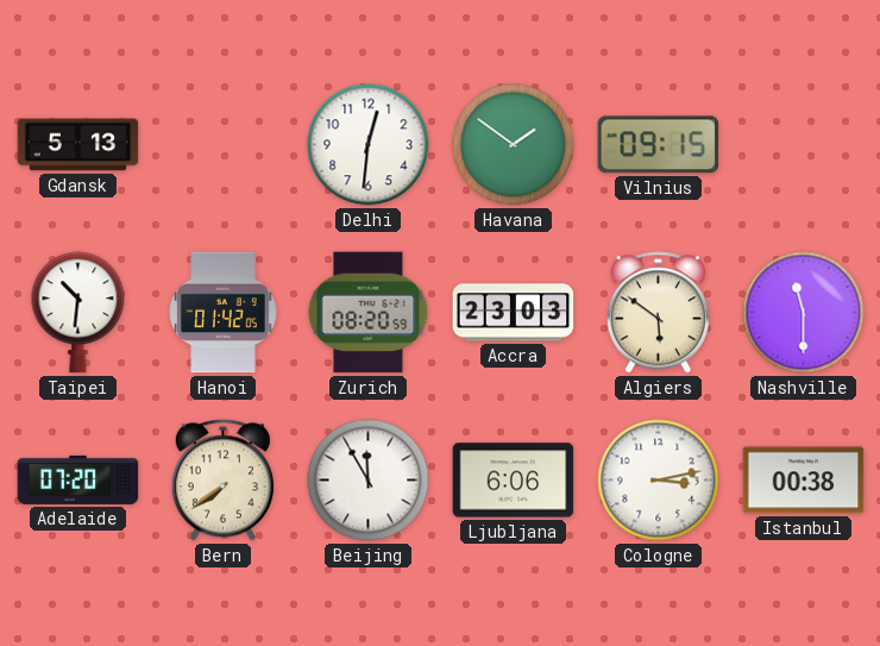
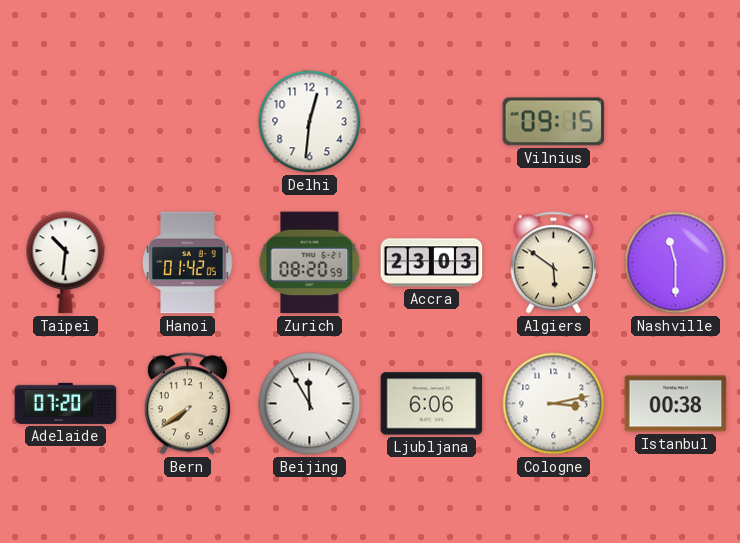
Gdansk: 5:13 -> none
Havana: 1:51 -> none
